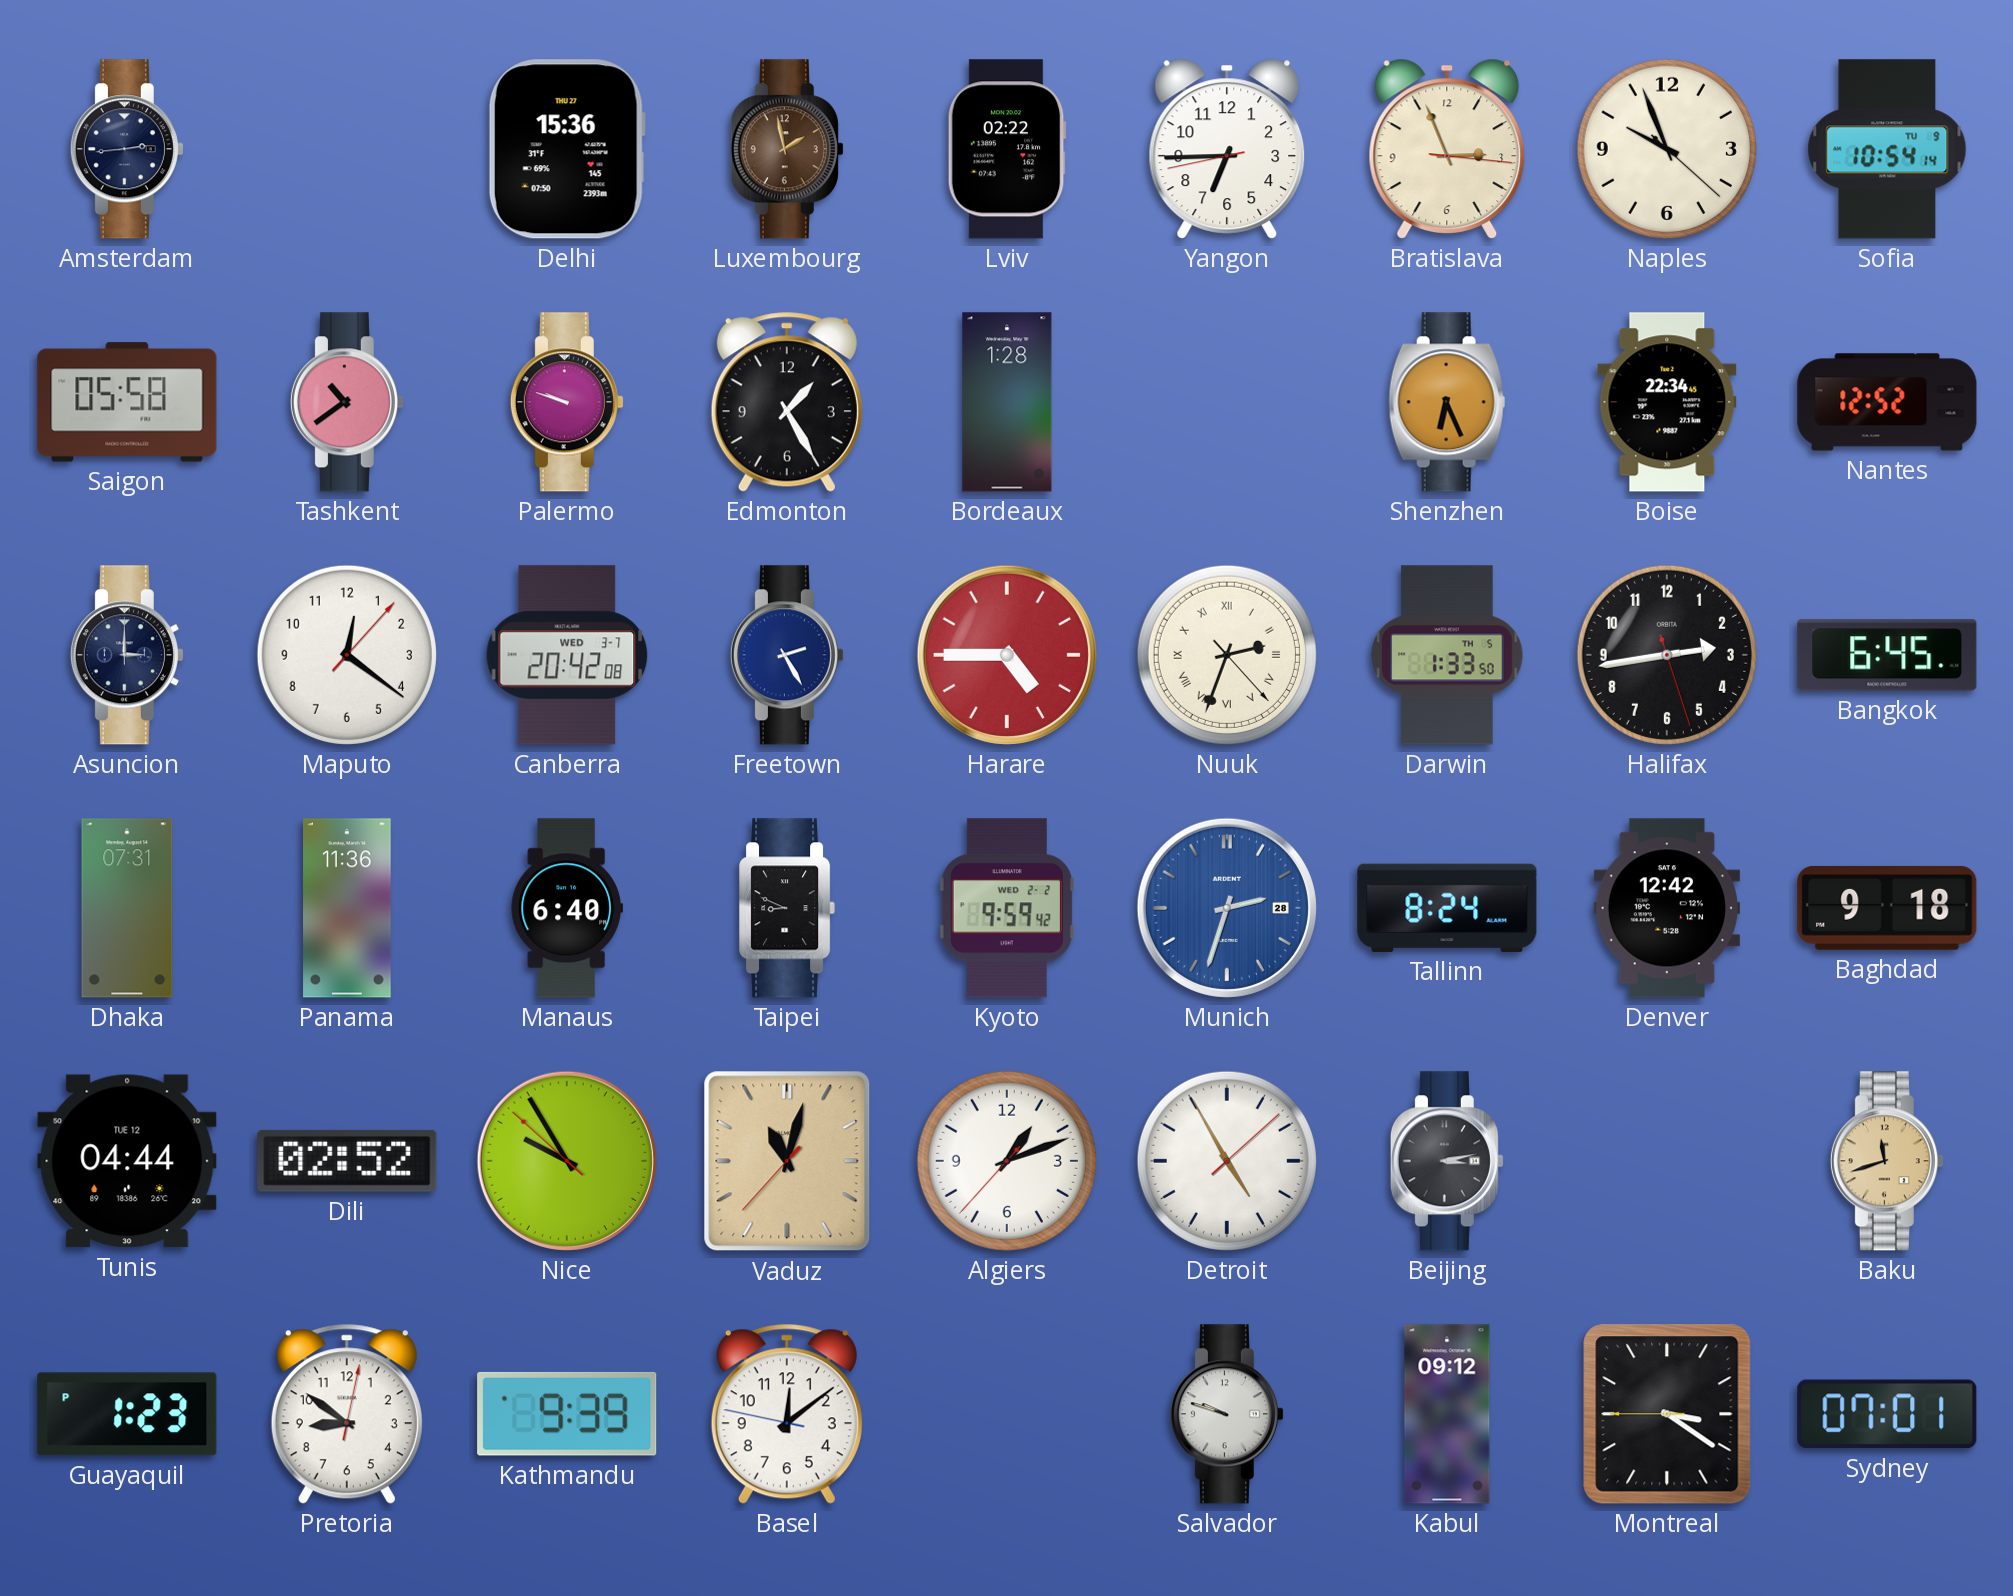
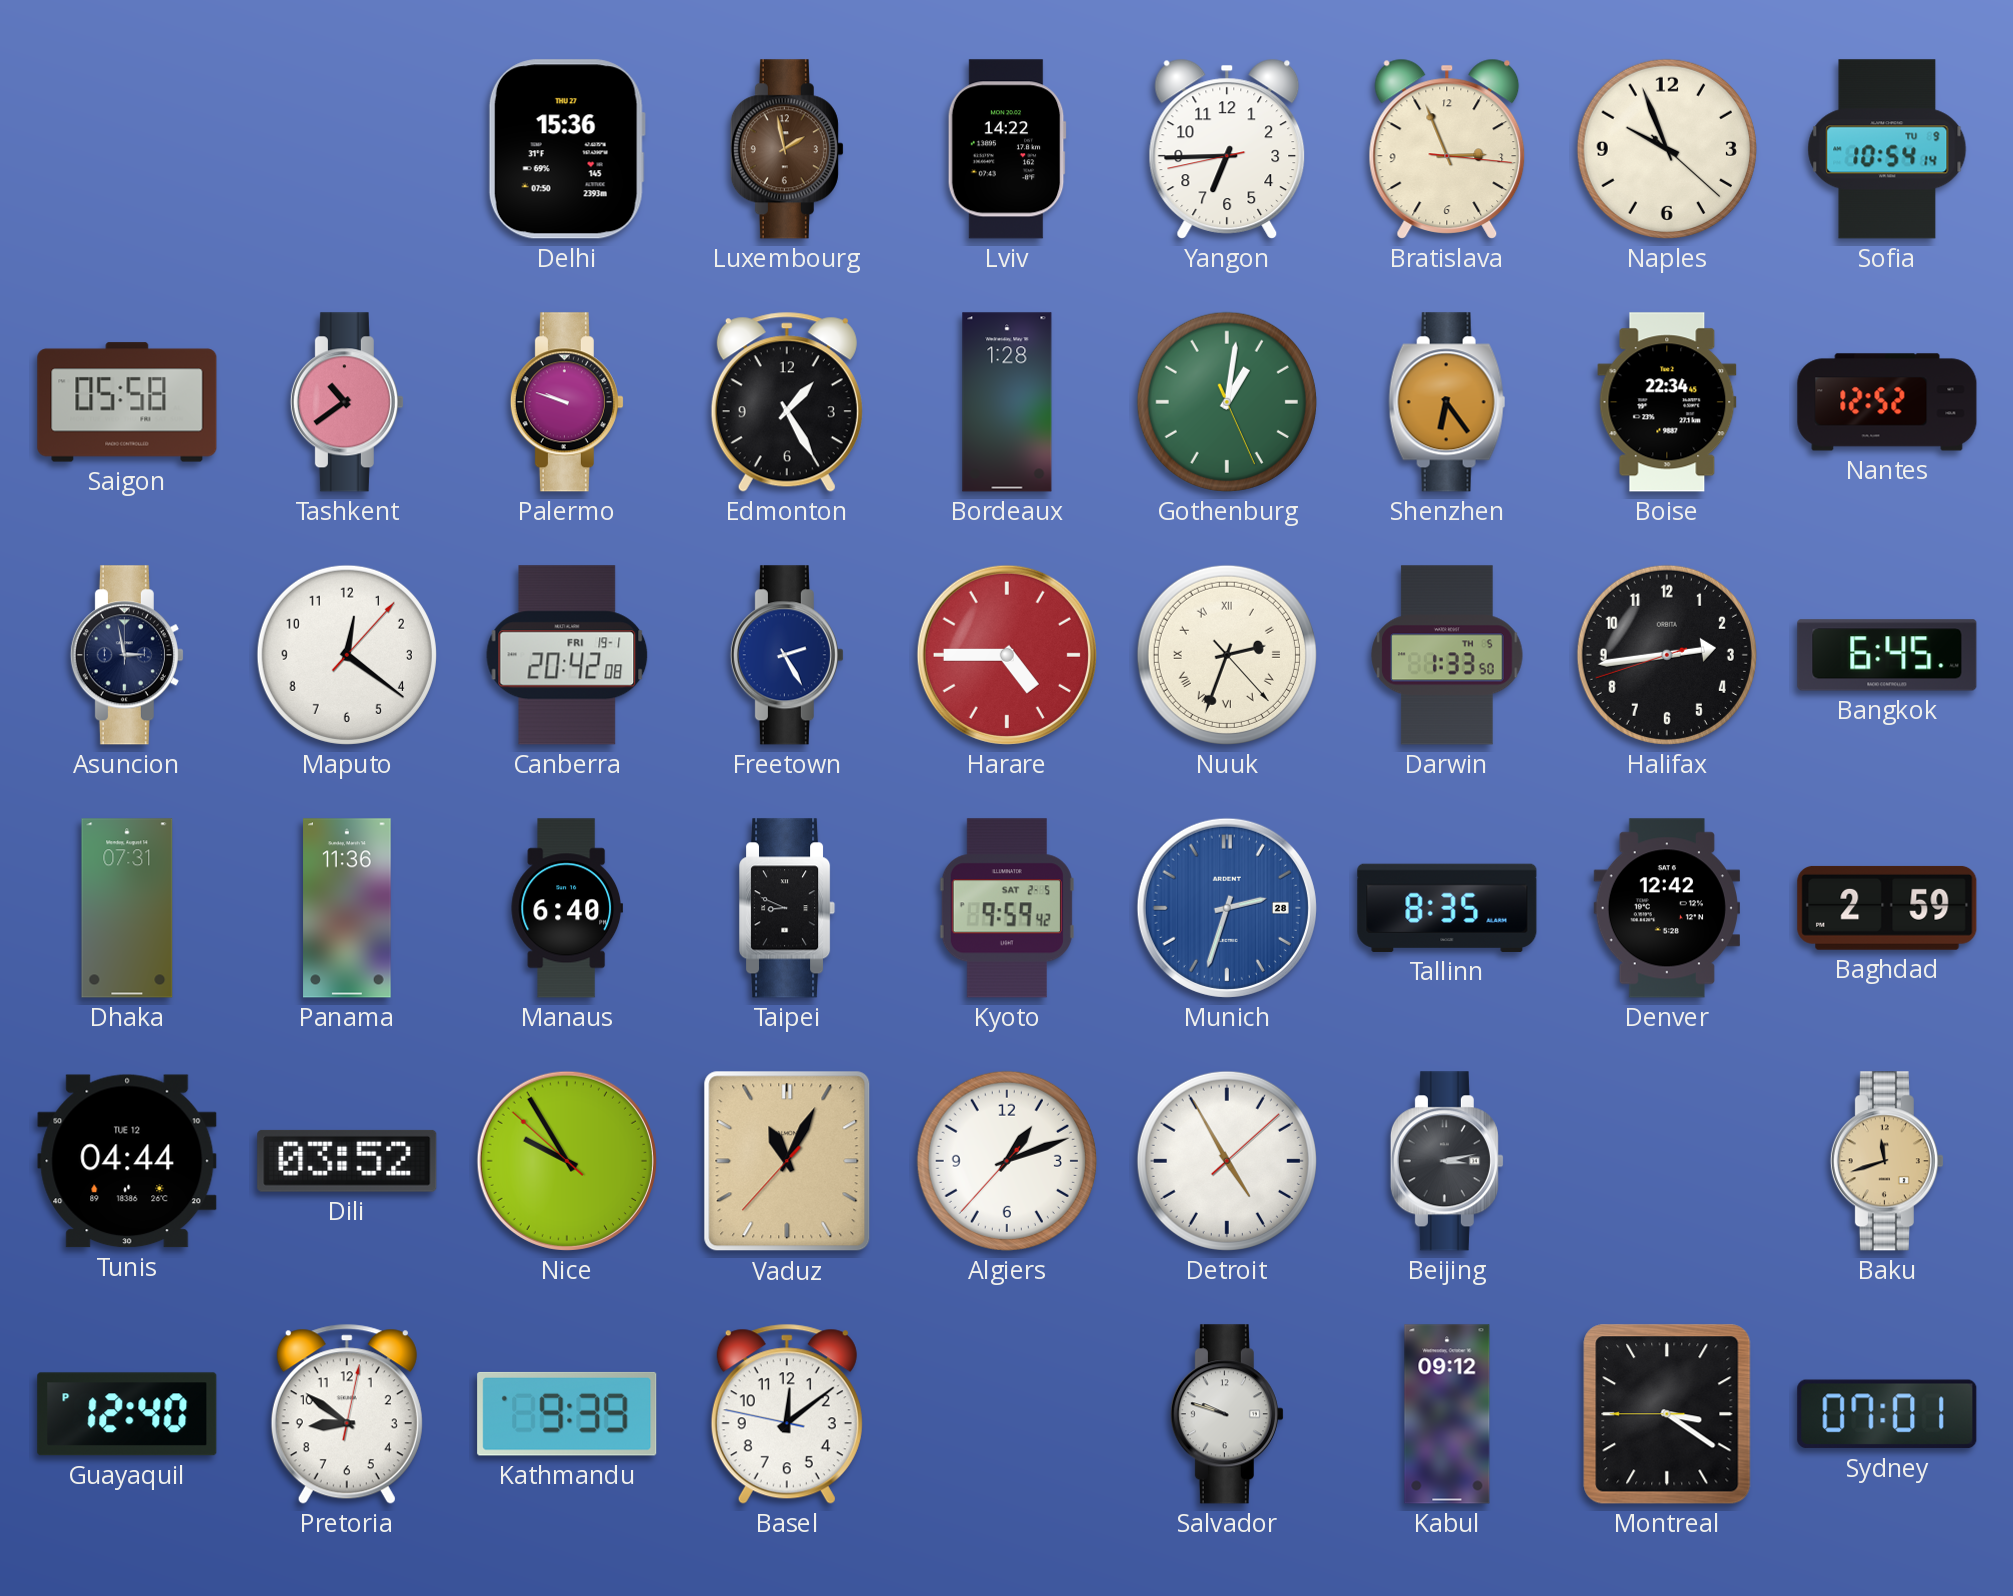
Amsterdam: 2:44 -> none
Lviv: 02:22 -> 14:22
Gothenburg: none -> 1:01
Shenzhen: 6:26 -> 6:24
Asuncion: 3:00 -> 2:58
Canberra date: WED 3-7 -> FRI 19-1
Halifax: 2:43:27 -> 2:43:42
Kyoto date: WED 2-2 -> SAT 2-5
Tallinn: 8:24 -> 8:35
Baghdad: 9:18 -> 2:59
Dili: 02:52 -> 03:52
Vaduz: 11:02 -> 11:04
Guayaquil: 1:23 -> 12:40
